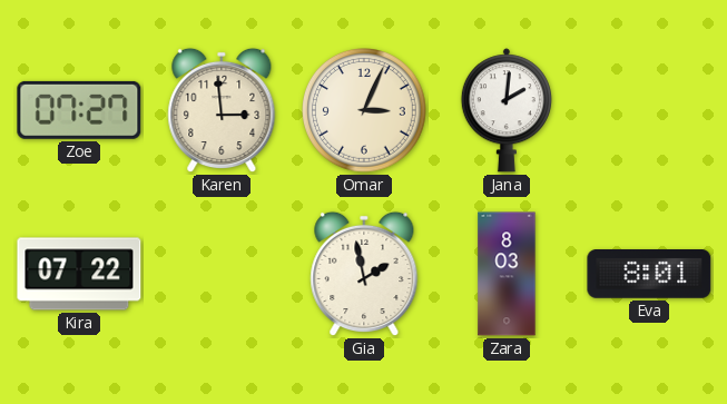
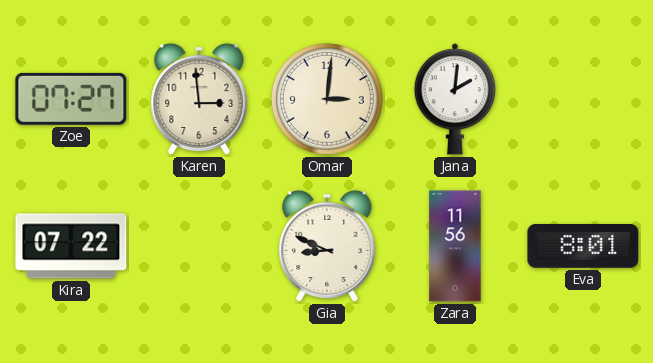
Omar: 3:04 -> 3:01
Gia: 1:58 -> 8:49
Zara: 8:03 -> 11:56
